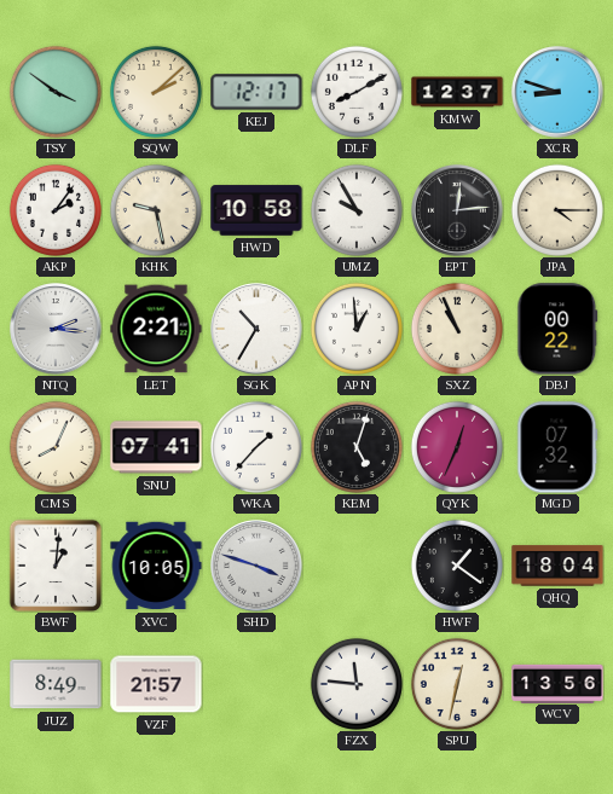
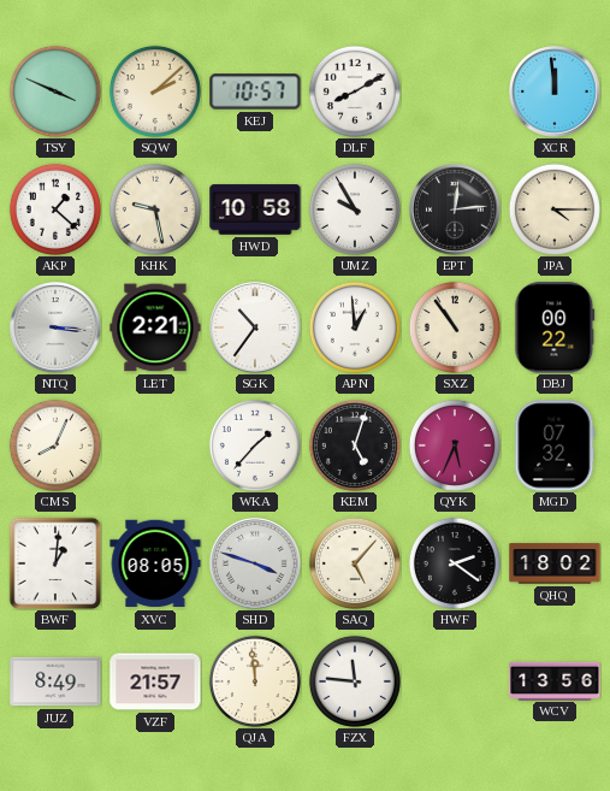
TSY: 3:51 -> 3:49
KEJ: 12:17 -> 10:57
KMW: 12:37 -> none
XCR: 8:48 -> 11:59
AKP: 2:06 -> 1:22
NTQ: 2:16 -> 3:16
SGK: 10:35 -> 10:36
SXZ: 10:56 -> 10:54
SNU: 07:41 -> none
QYK: 12:34 -> 5:34
XVC: 10:05 -> 08:05
SAQ: none -> 5:07
HWF: 1:21 -> 2:21
QHQ: 18:04 -> 18:02
QJA: none -> 11:59
SPU: 12:32 -> none
